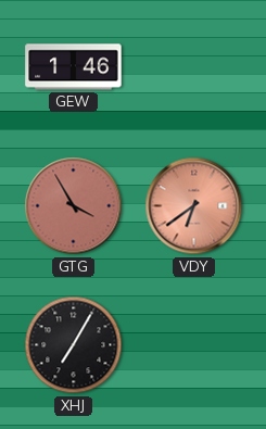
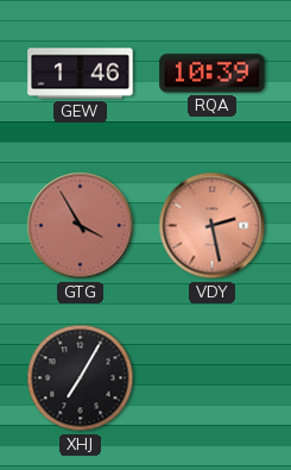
RQA: none -> 10:39
VDY: 6:39 -> 2:28
